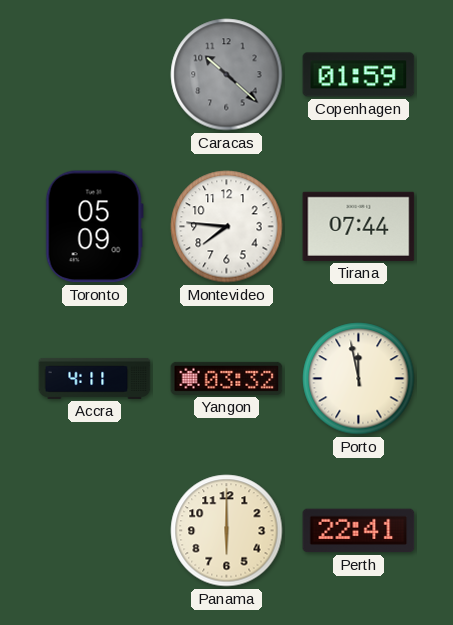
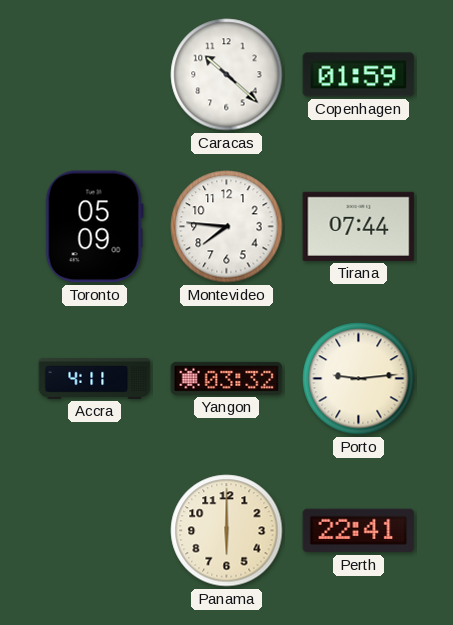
Caracas dial: grey -> white
Porto: 11:58 -> 9:14
